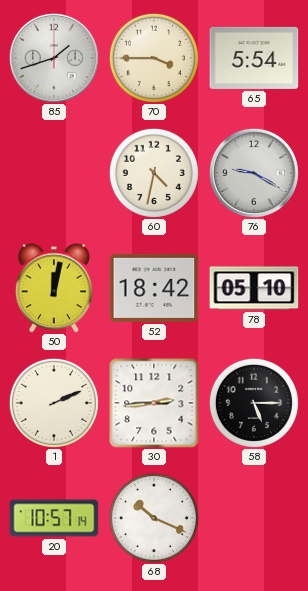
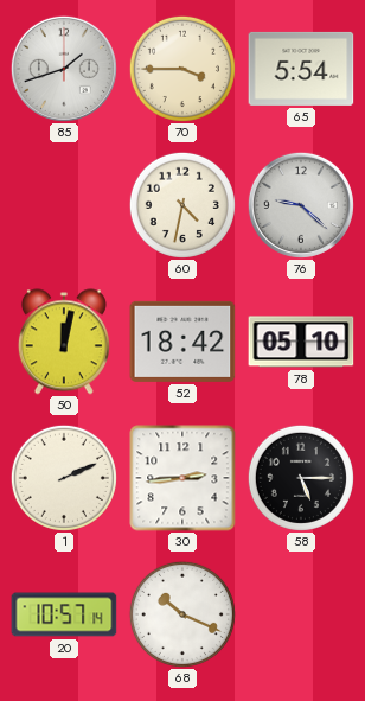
76: 9:20 -> 9:22
